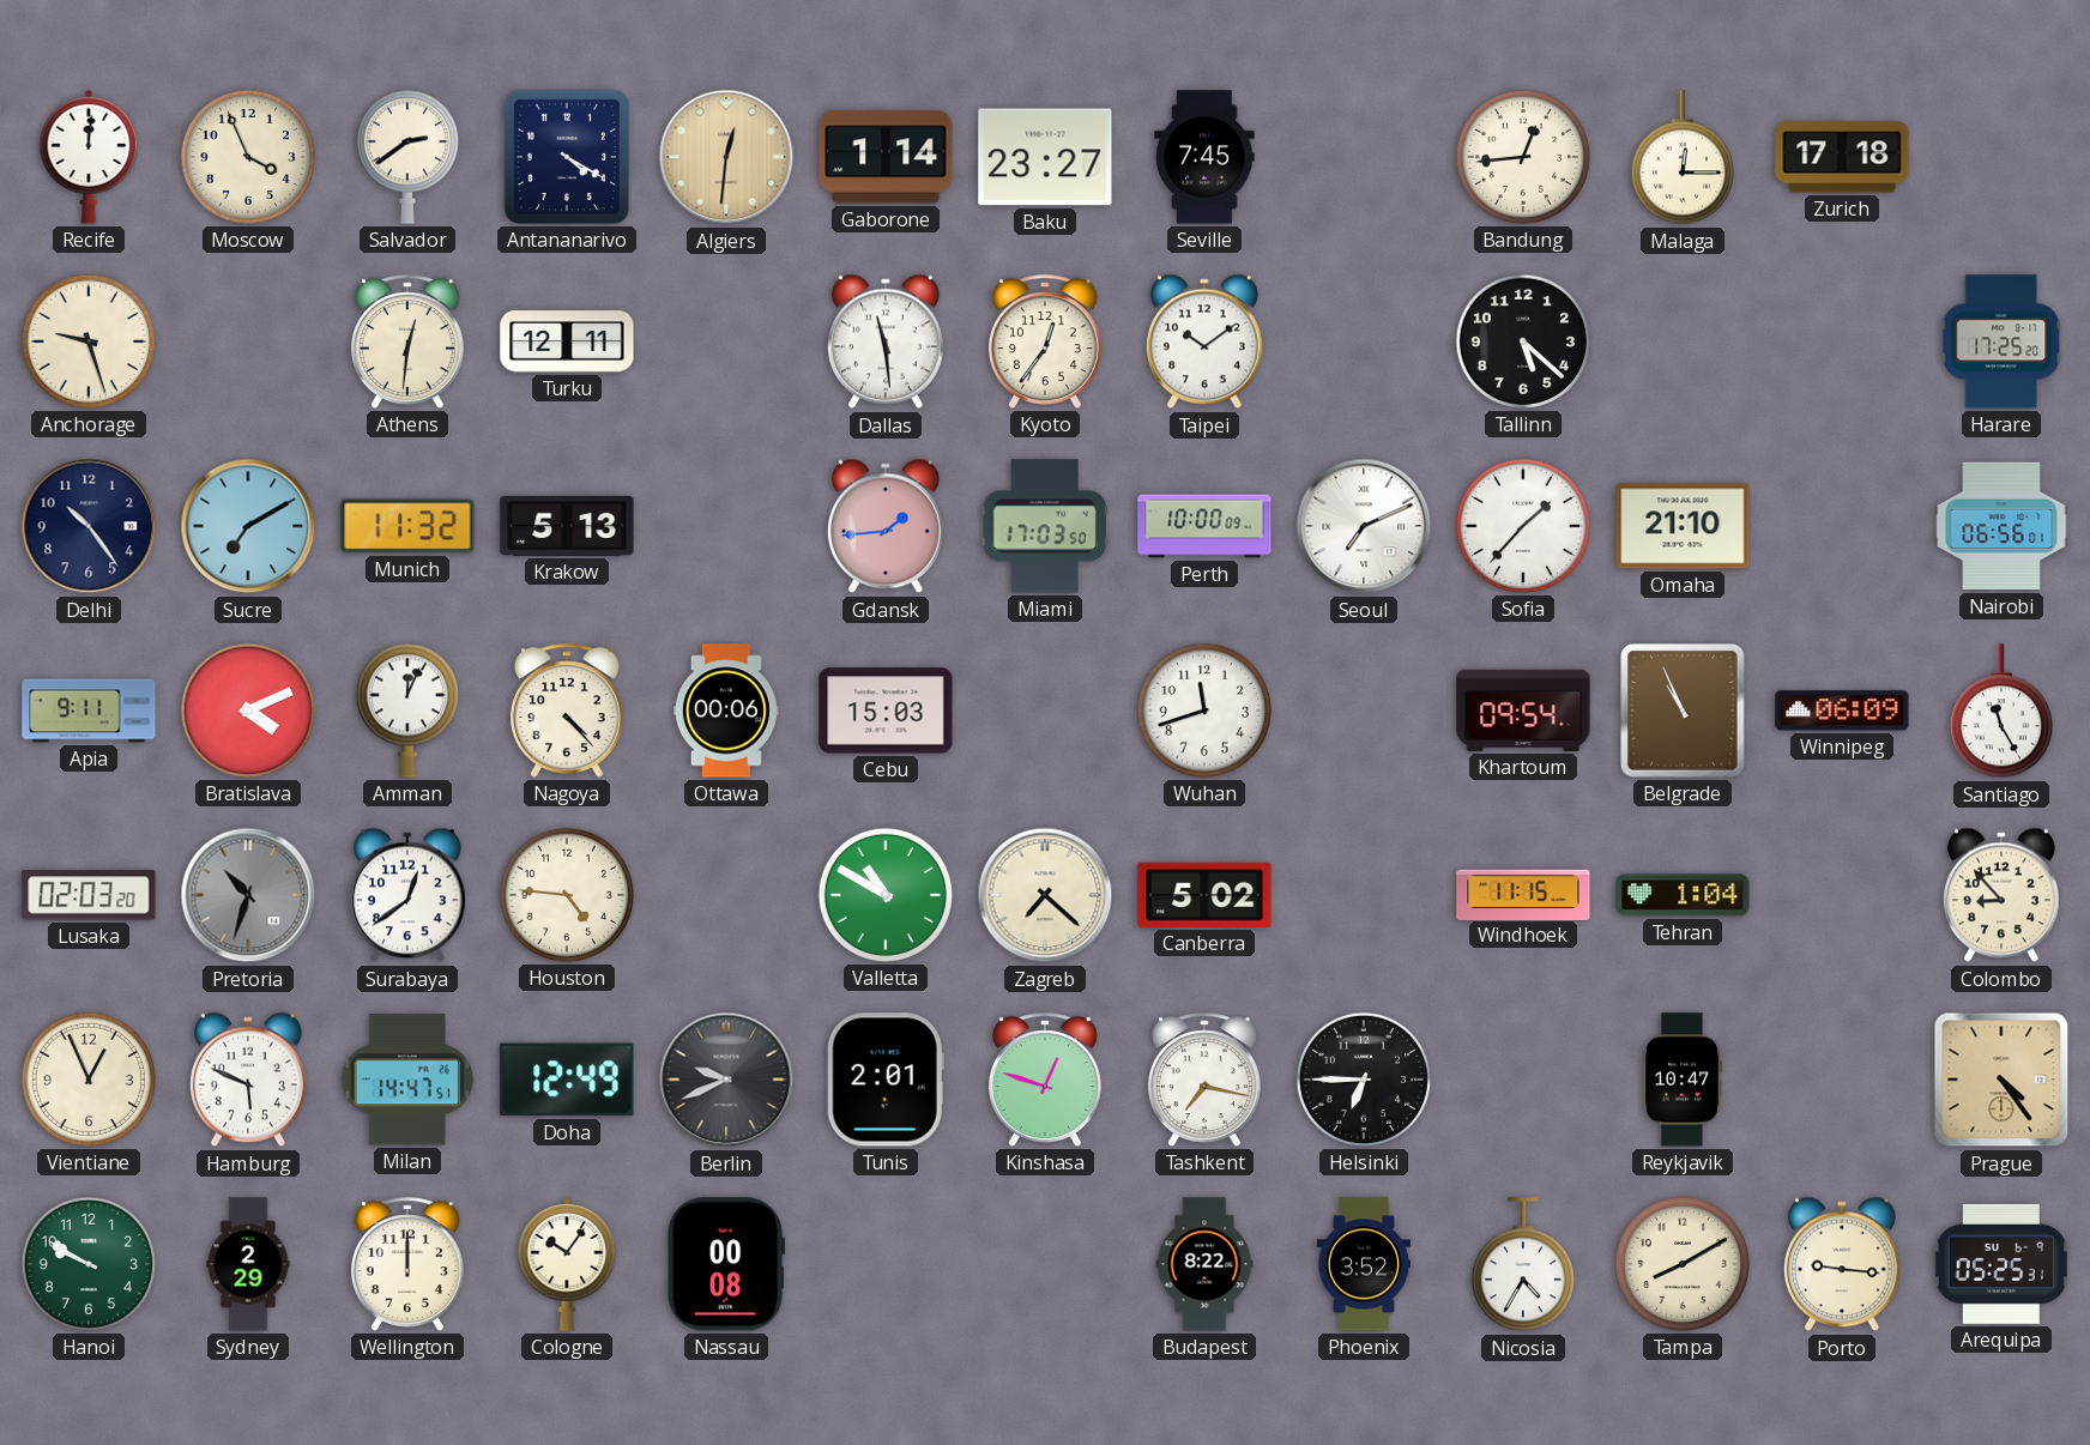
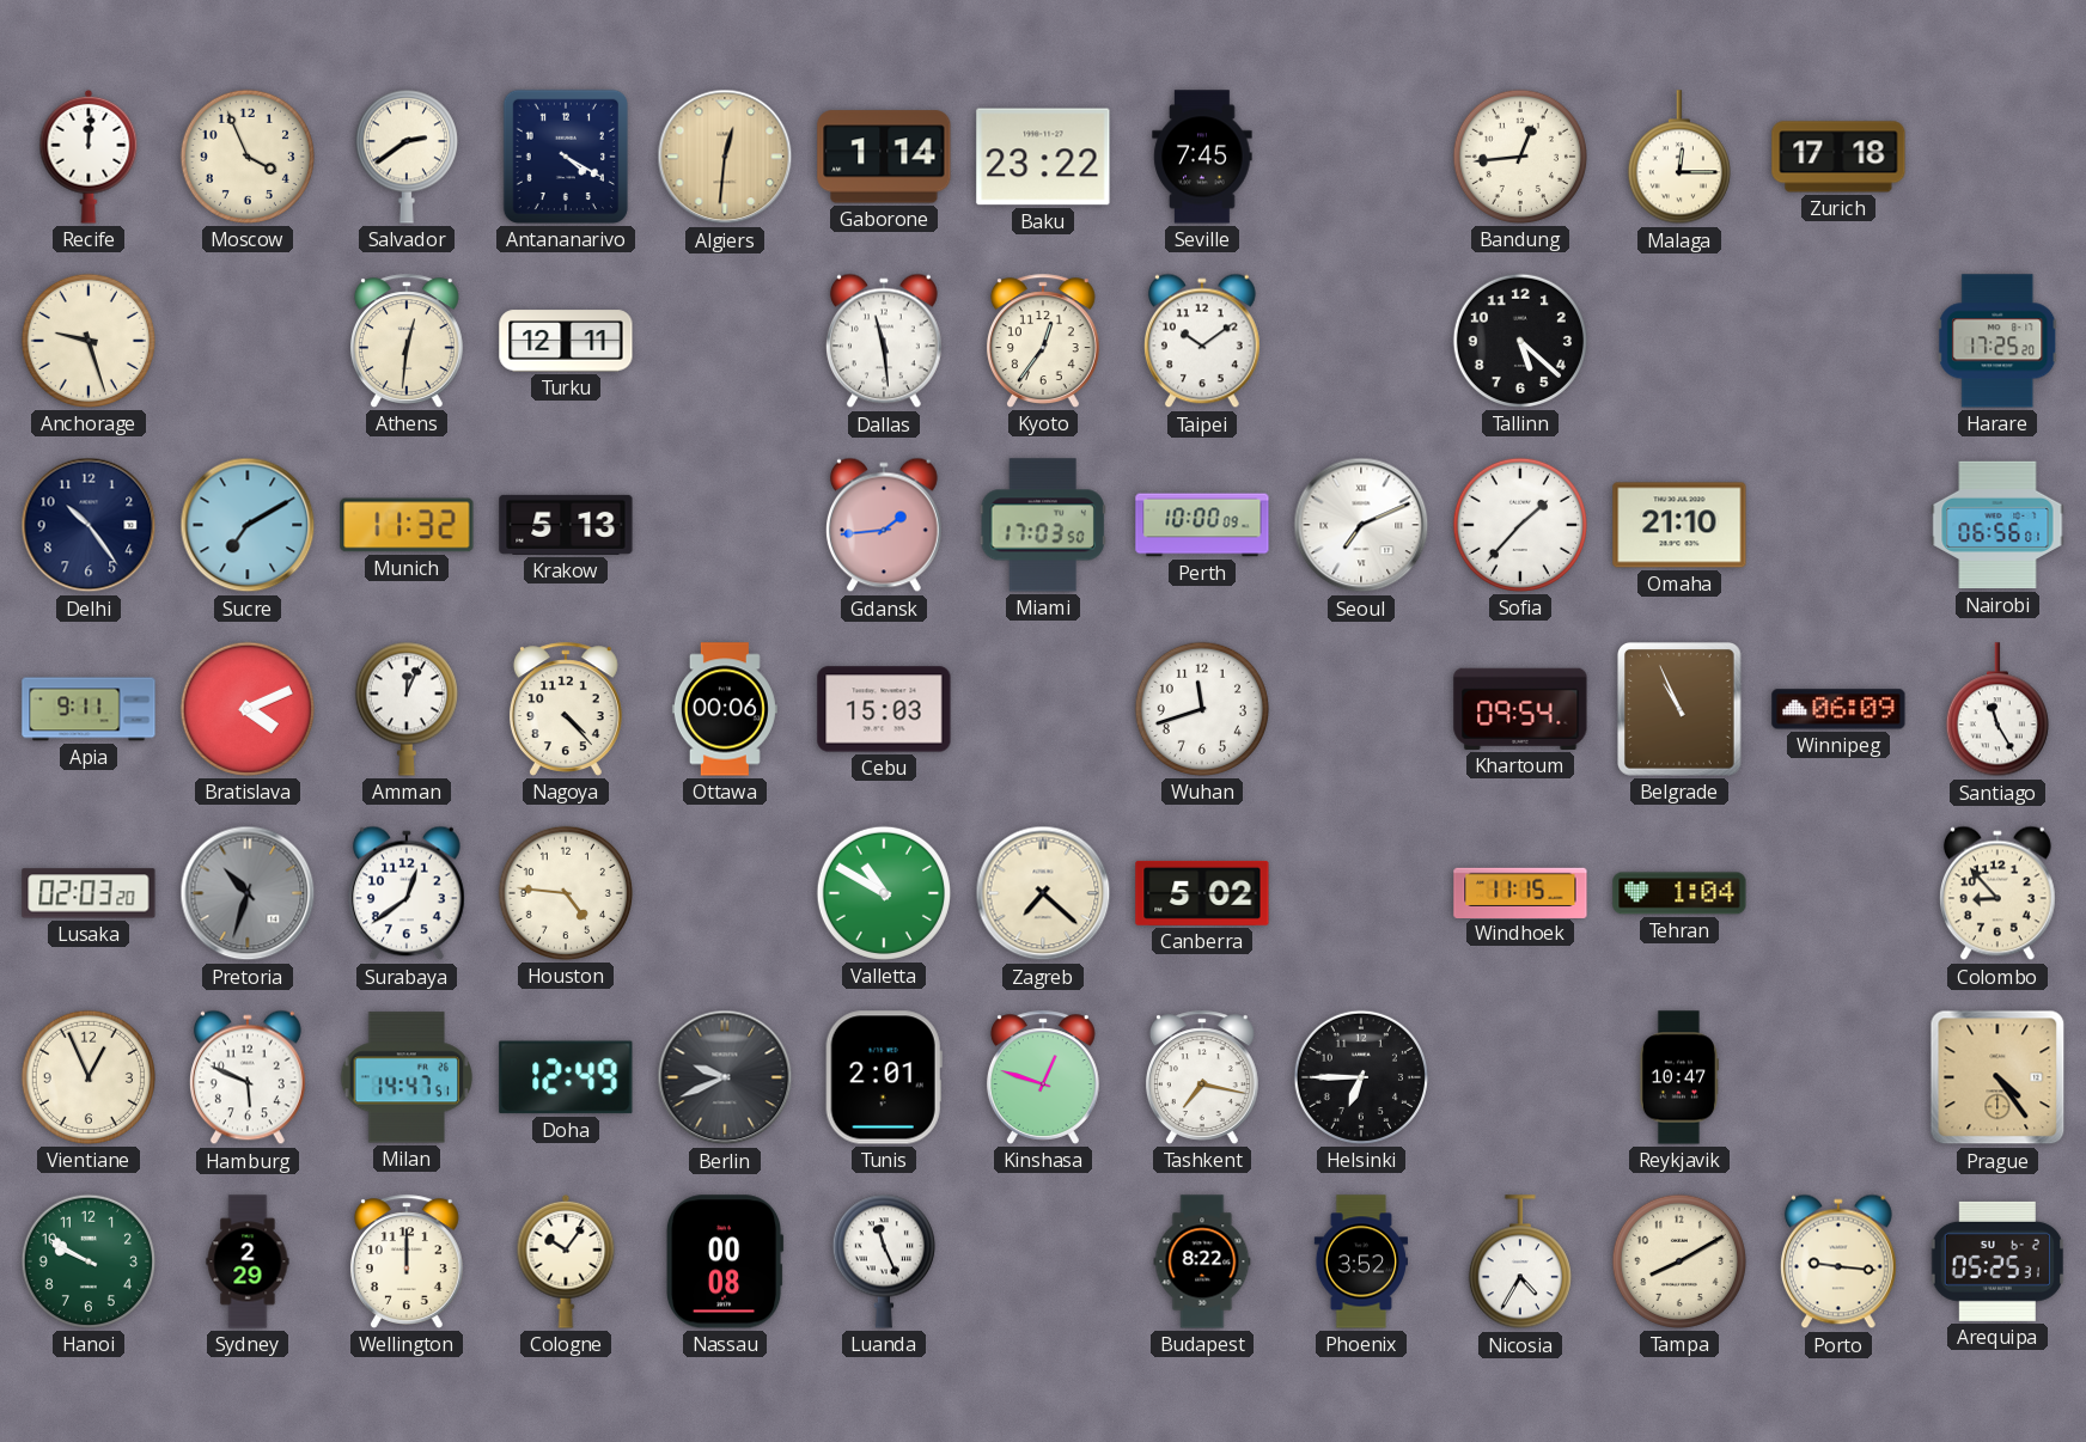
Baku: 23:27 -> 23:22
Luanda: none -> 11:26
Arequipa date: SU 6-9 -> SU 6-2
